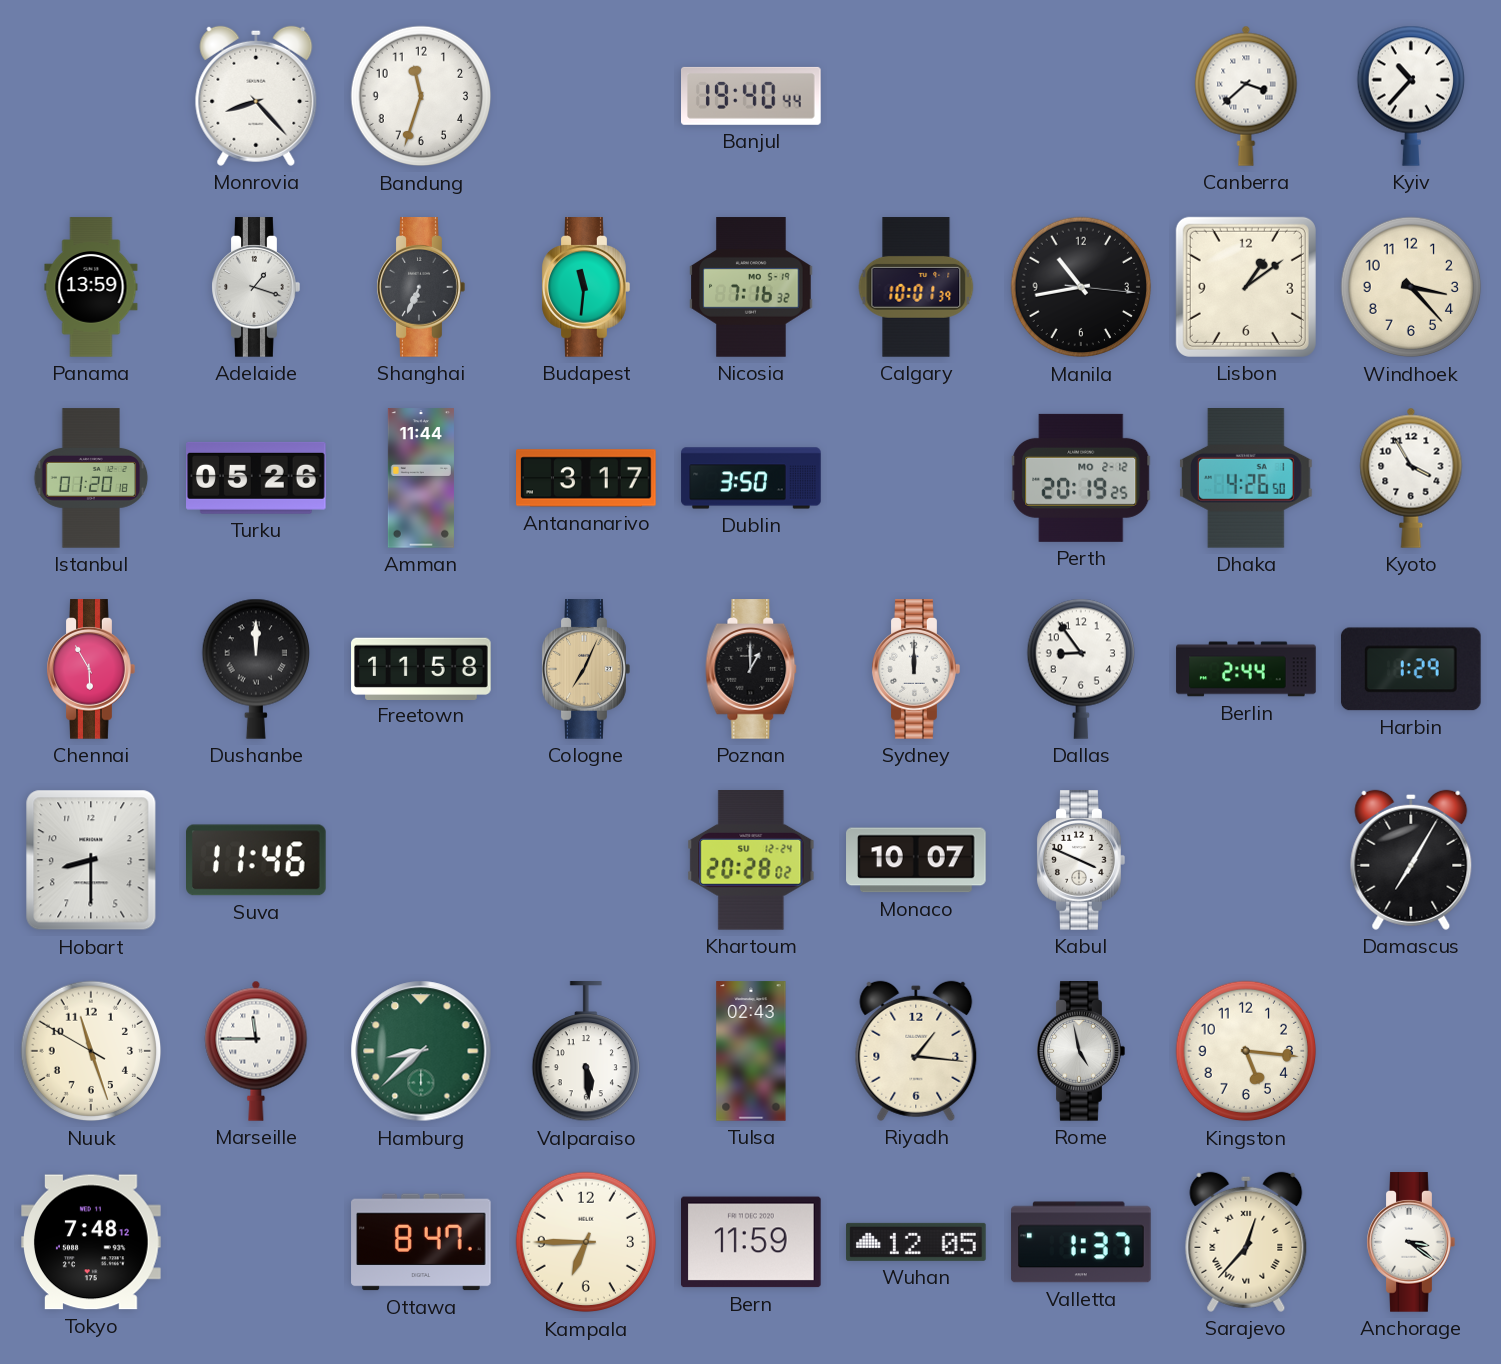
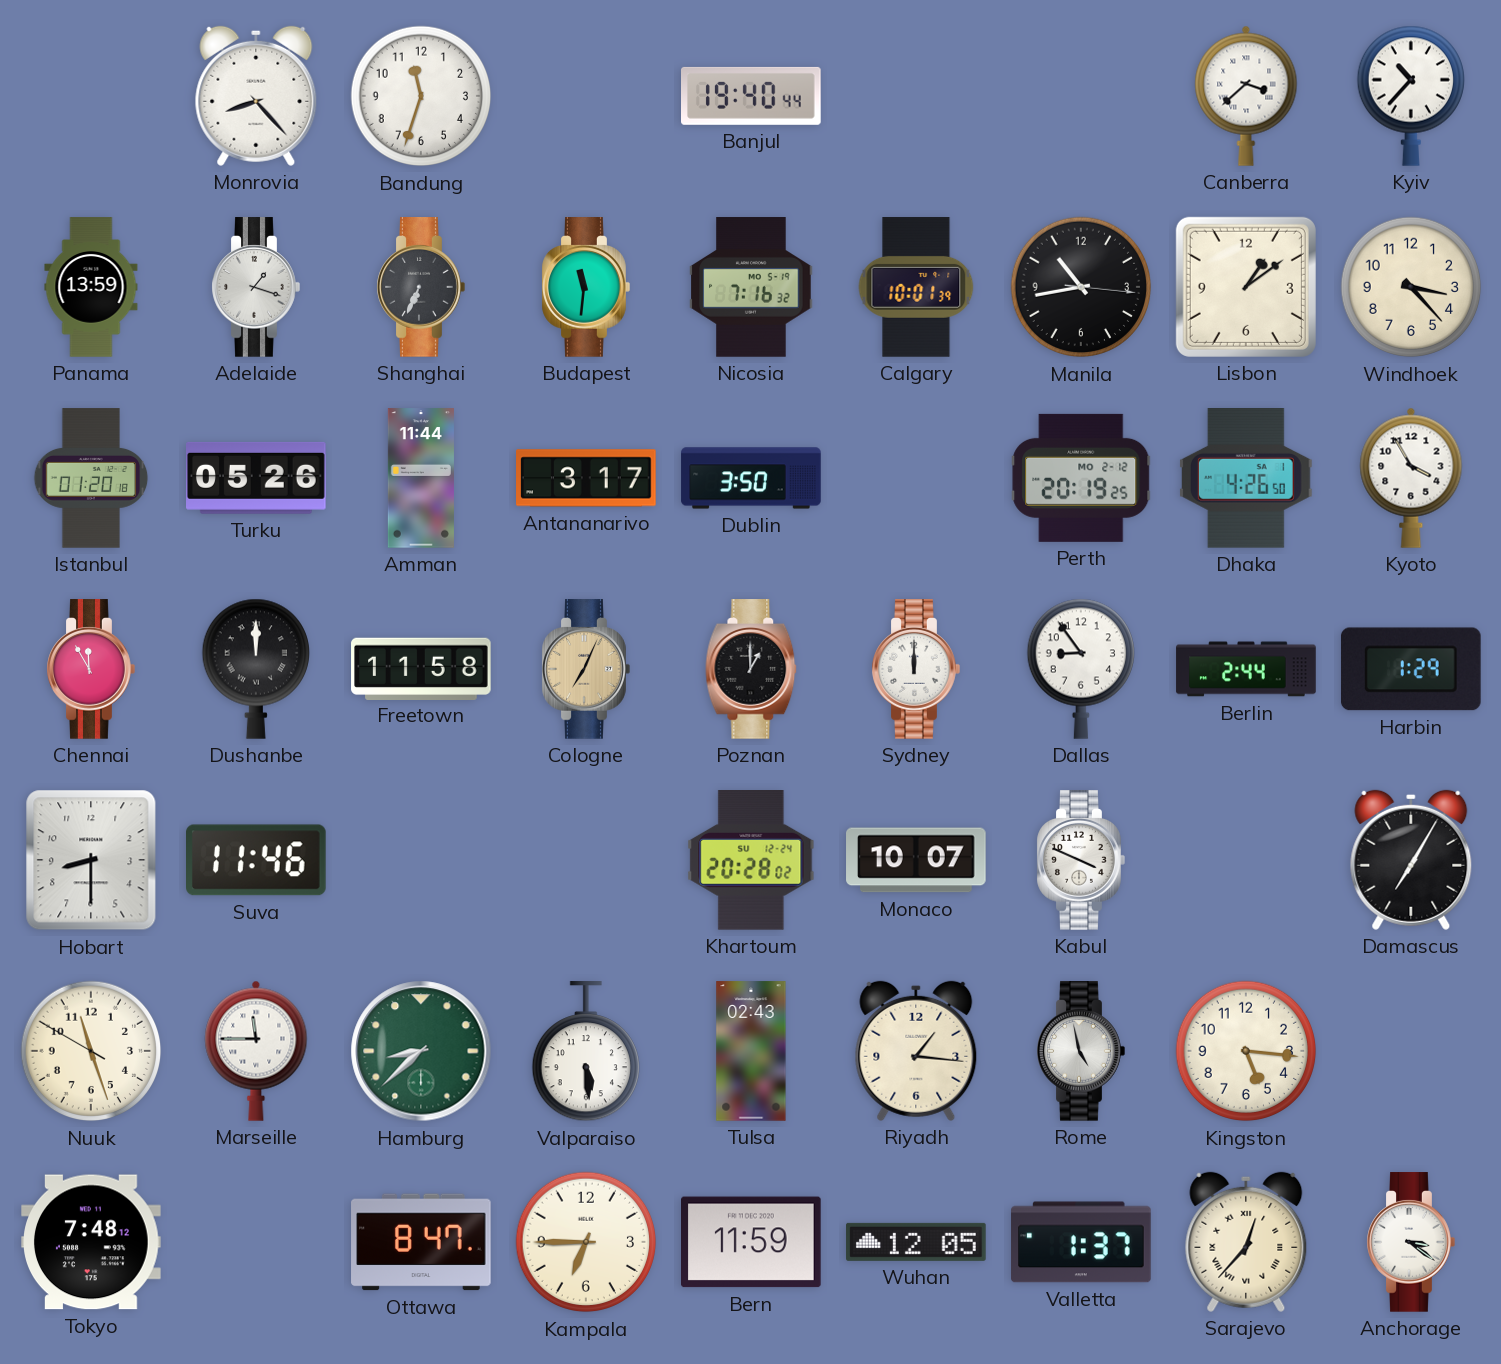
Chennai: 5:55 -> 11:55
